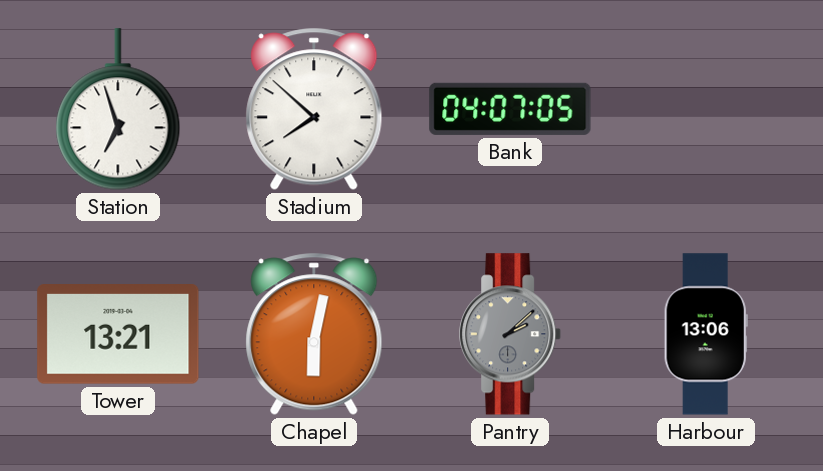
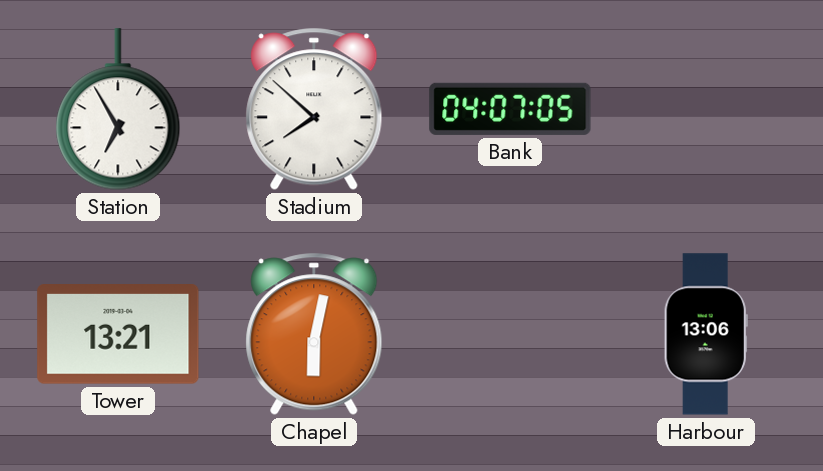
Station: 6:57 -> 6:55
Pantry: 2:08 -> none
